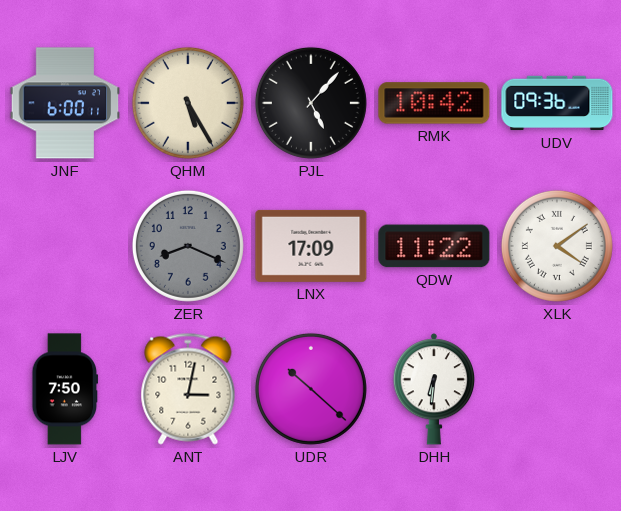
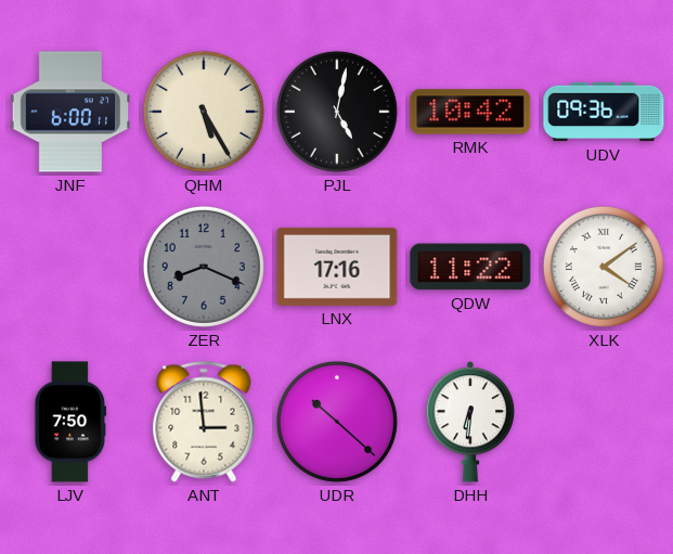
PJL: 5:07 -> 5:02
LNX: 17:09 -> 17:16
ANT: 3:02 -> 2:59
